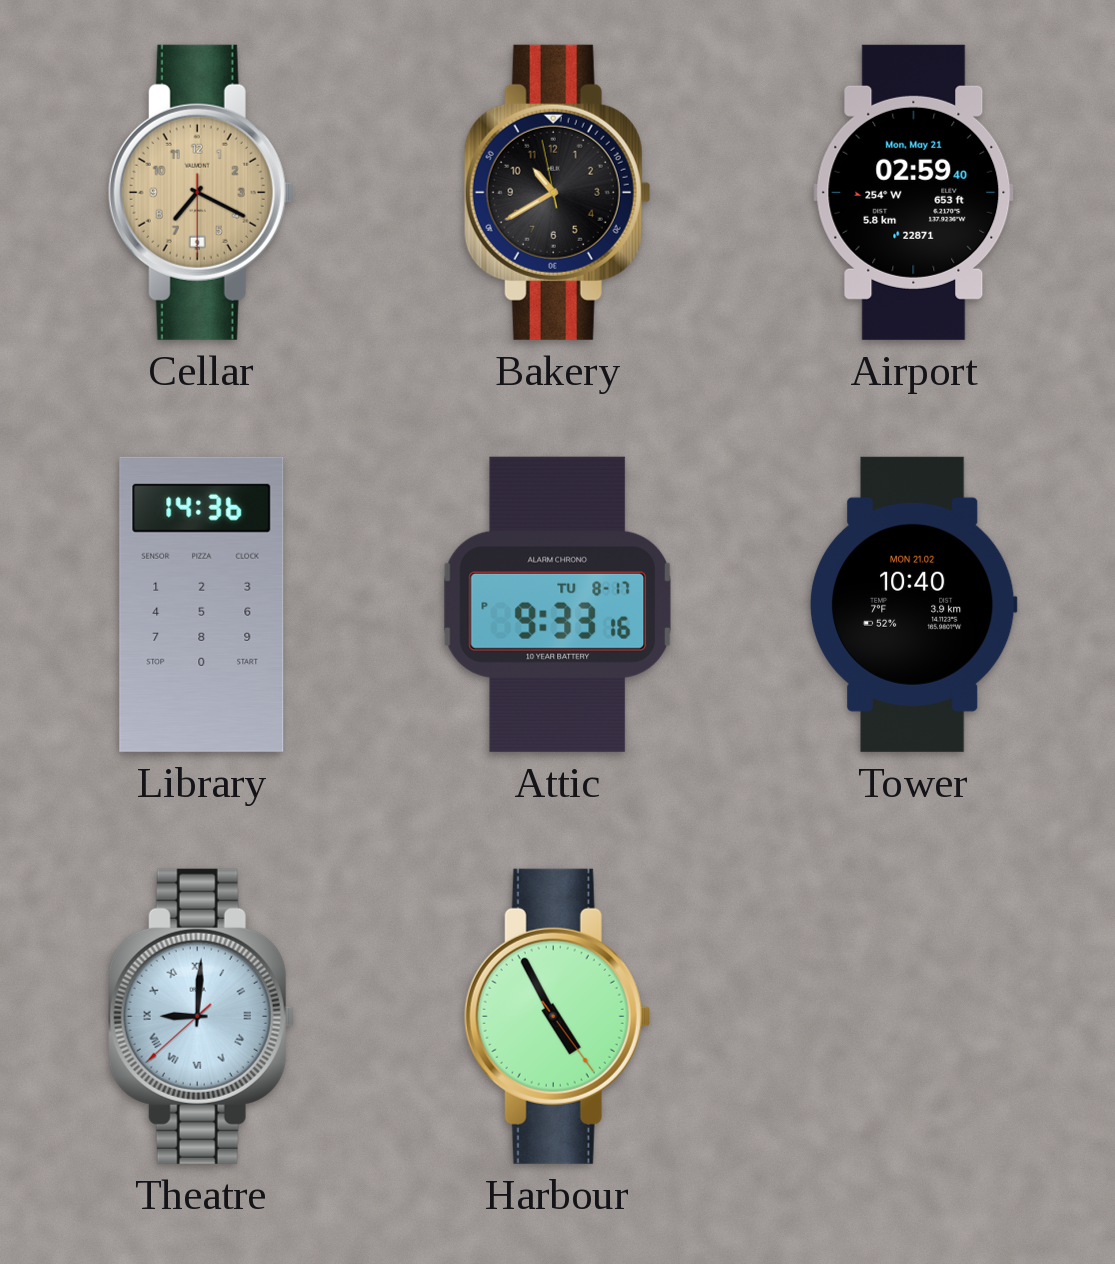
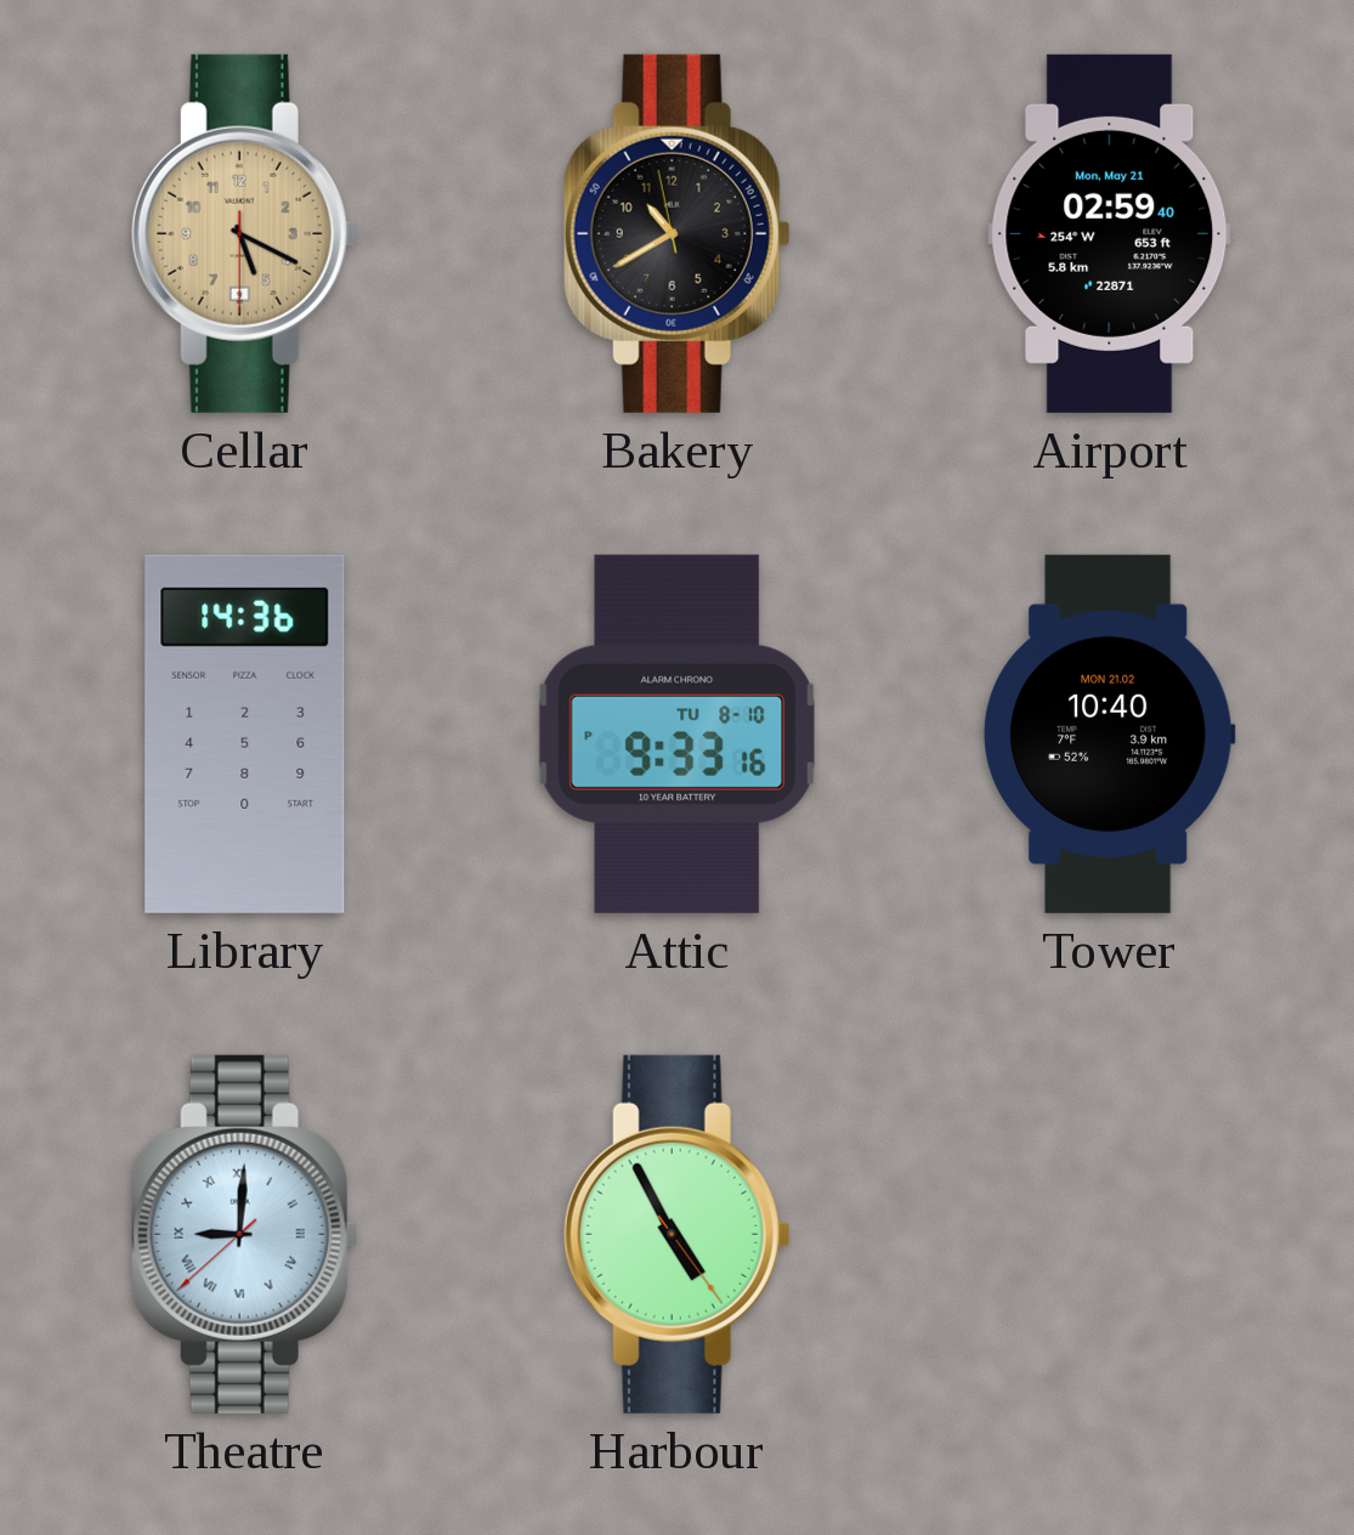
Cellar: 7:19 -> 5:19
Attic date: TU 8-17 -> TU 8-10
